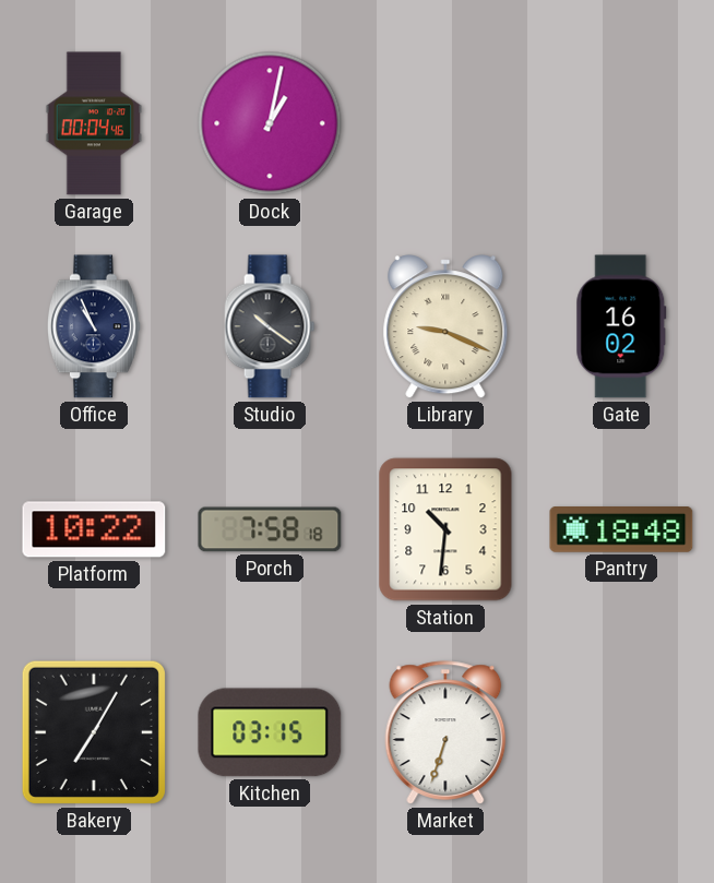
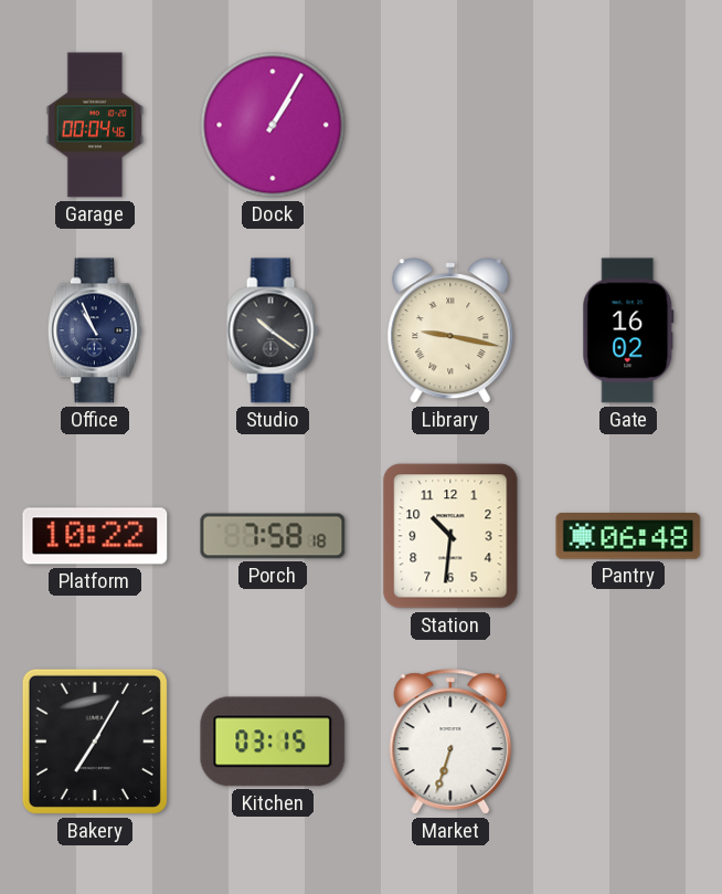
Dock: 1:02 -> 1:05
Library: 9:19 -> 9:17
Pantry: 18:48 -> 06:48
